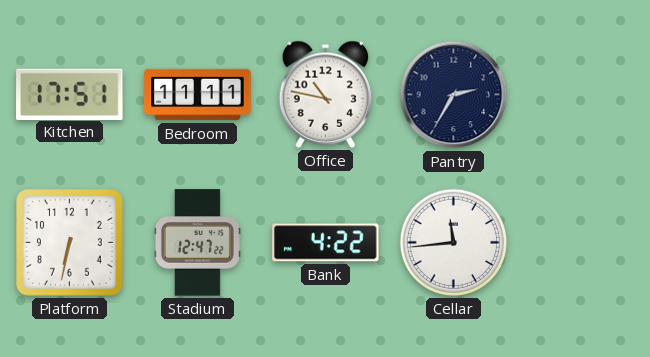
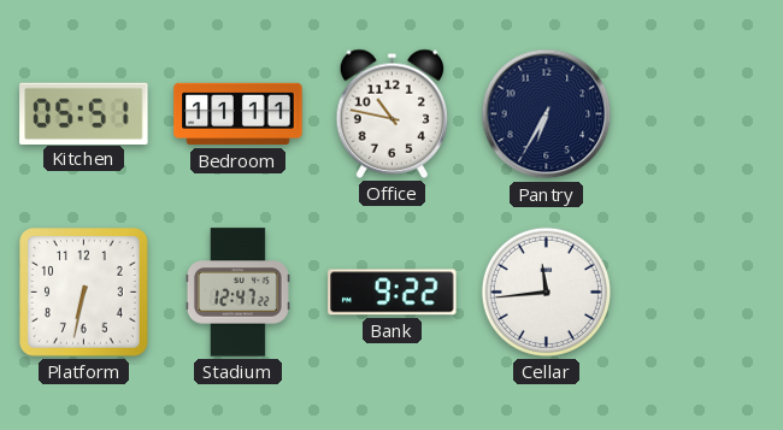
Kitchen: 17:51 -> 05:51
Pantry: 2:35 -> 6:35
Bank: 4:22 -> 9:22
